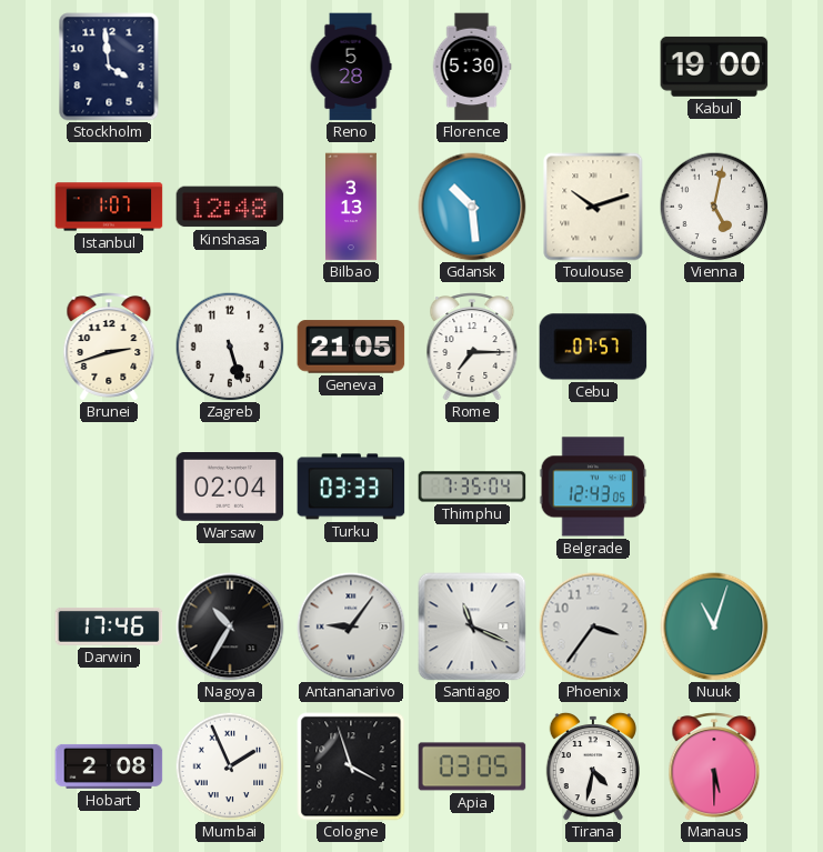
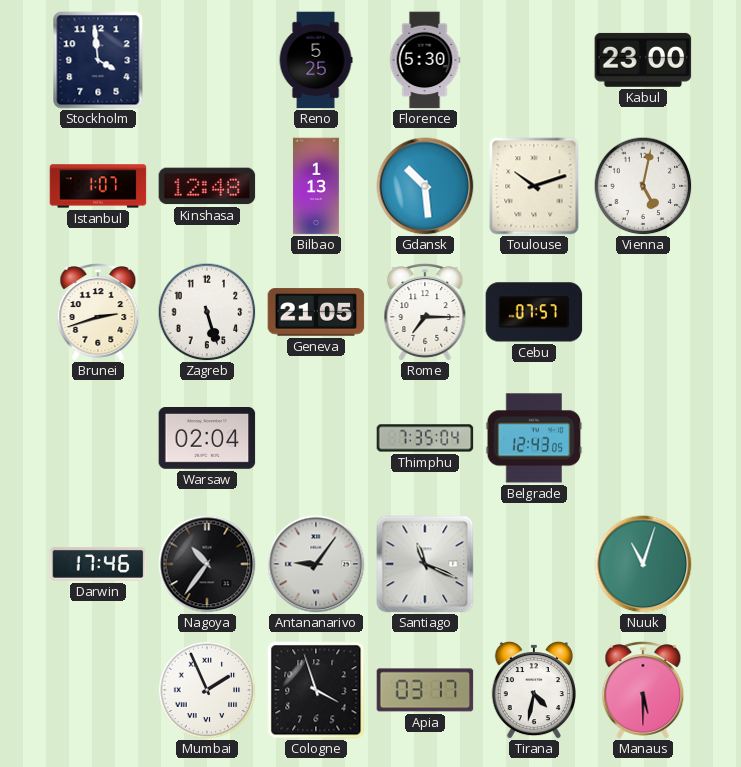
Reno: 5:28 -> 5:25
Kabul: 19:00 -> 23:00
Bilbao: 3:13 -> 1:13
Turku: 03:33 -> none
Nagoya: 10:35 -> 10:36
Phoenix: 3:36 -> none
Hobart: 2:08 -> none
Apia: 03:05 -> 03:17
